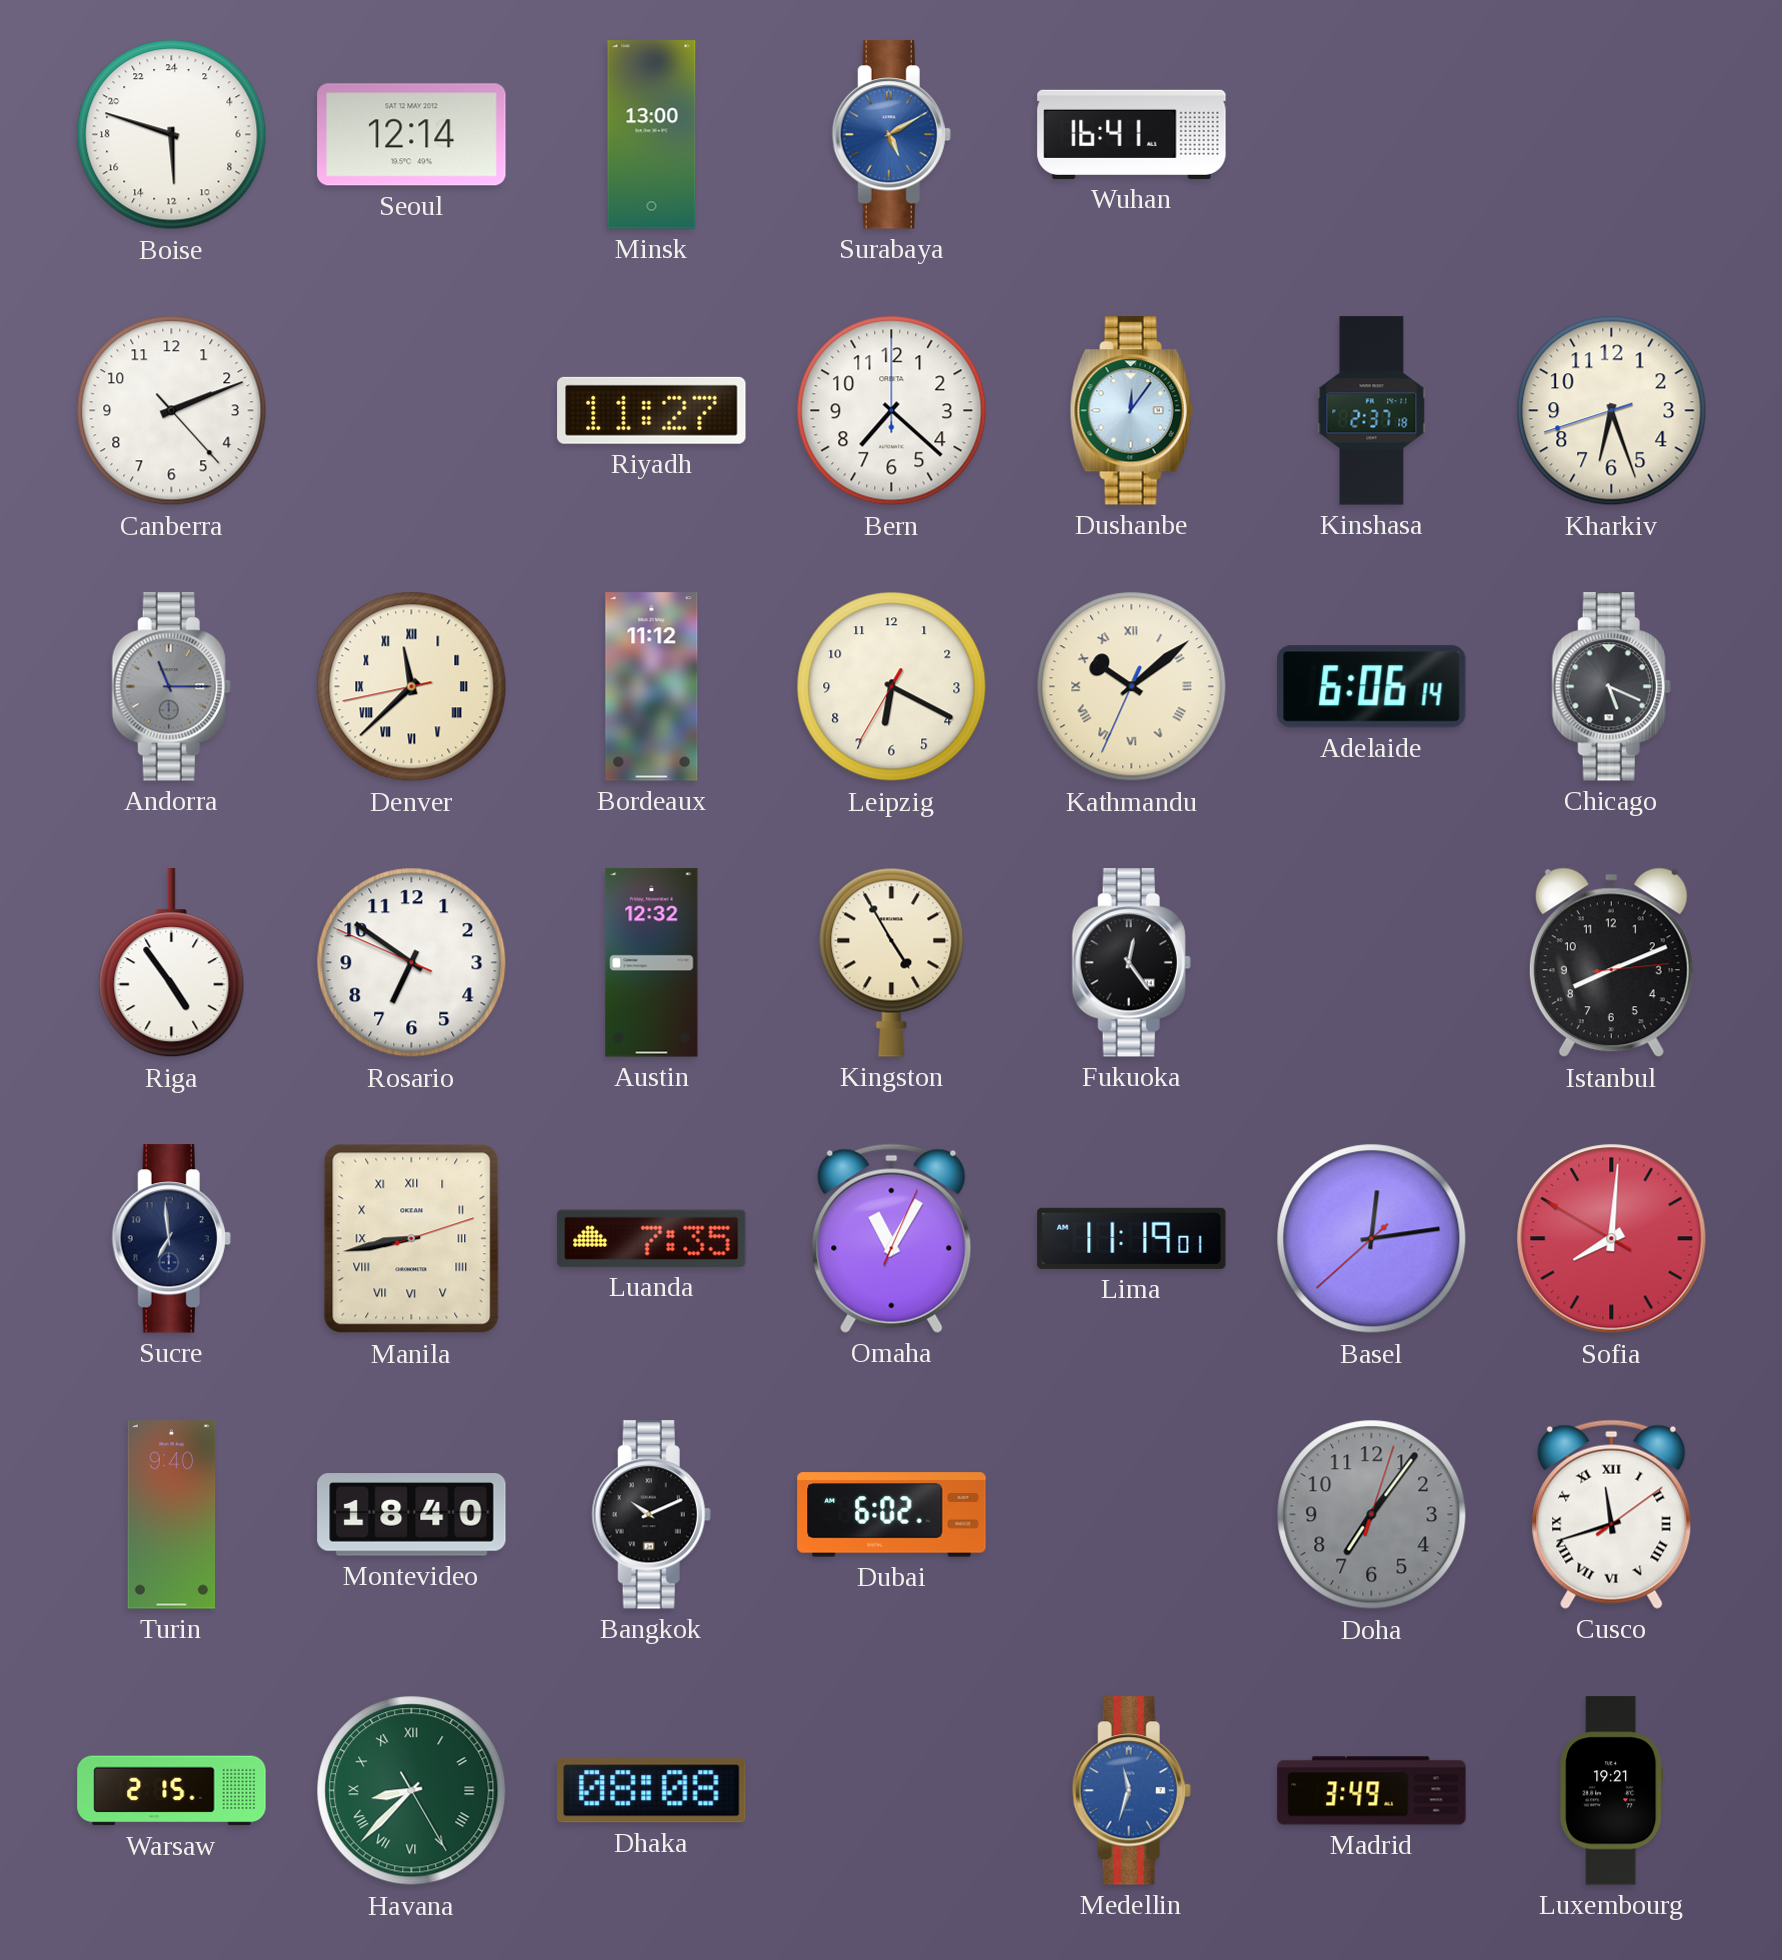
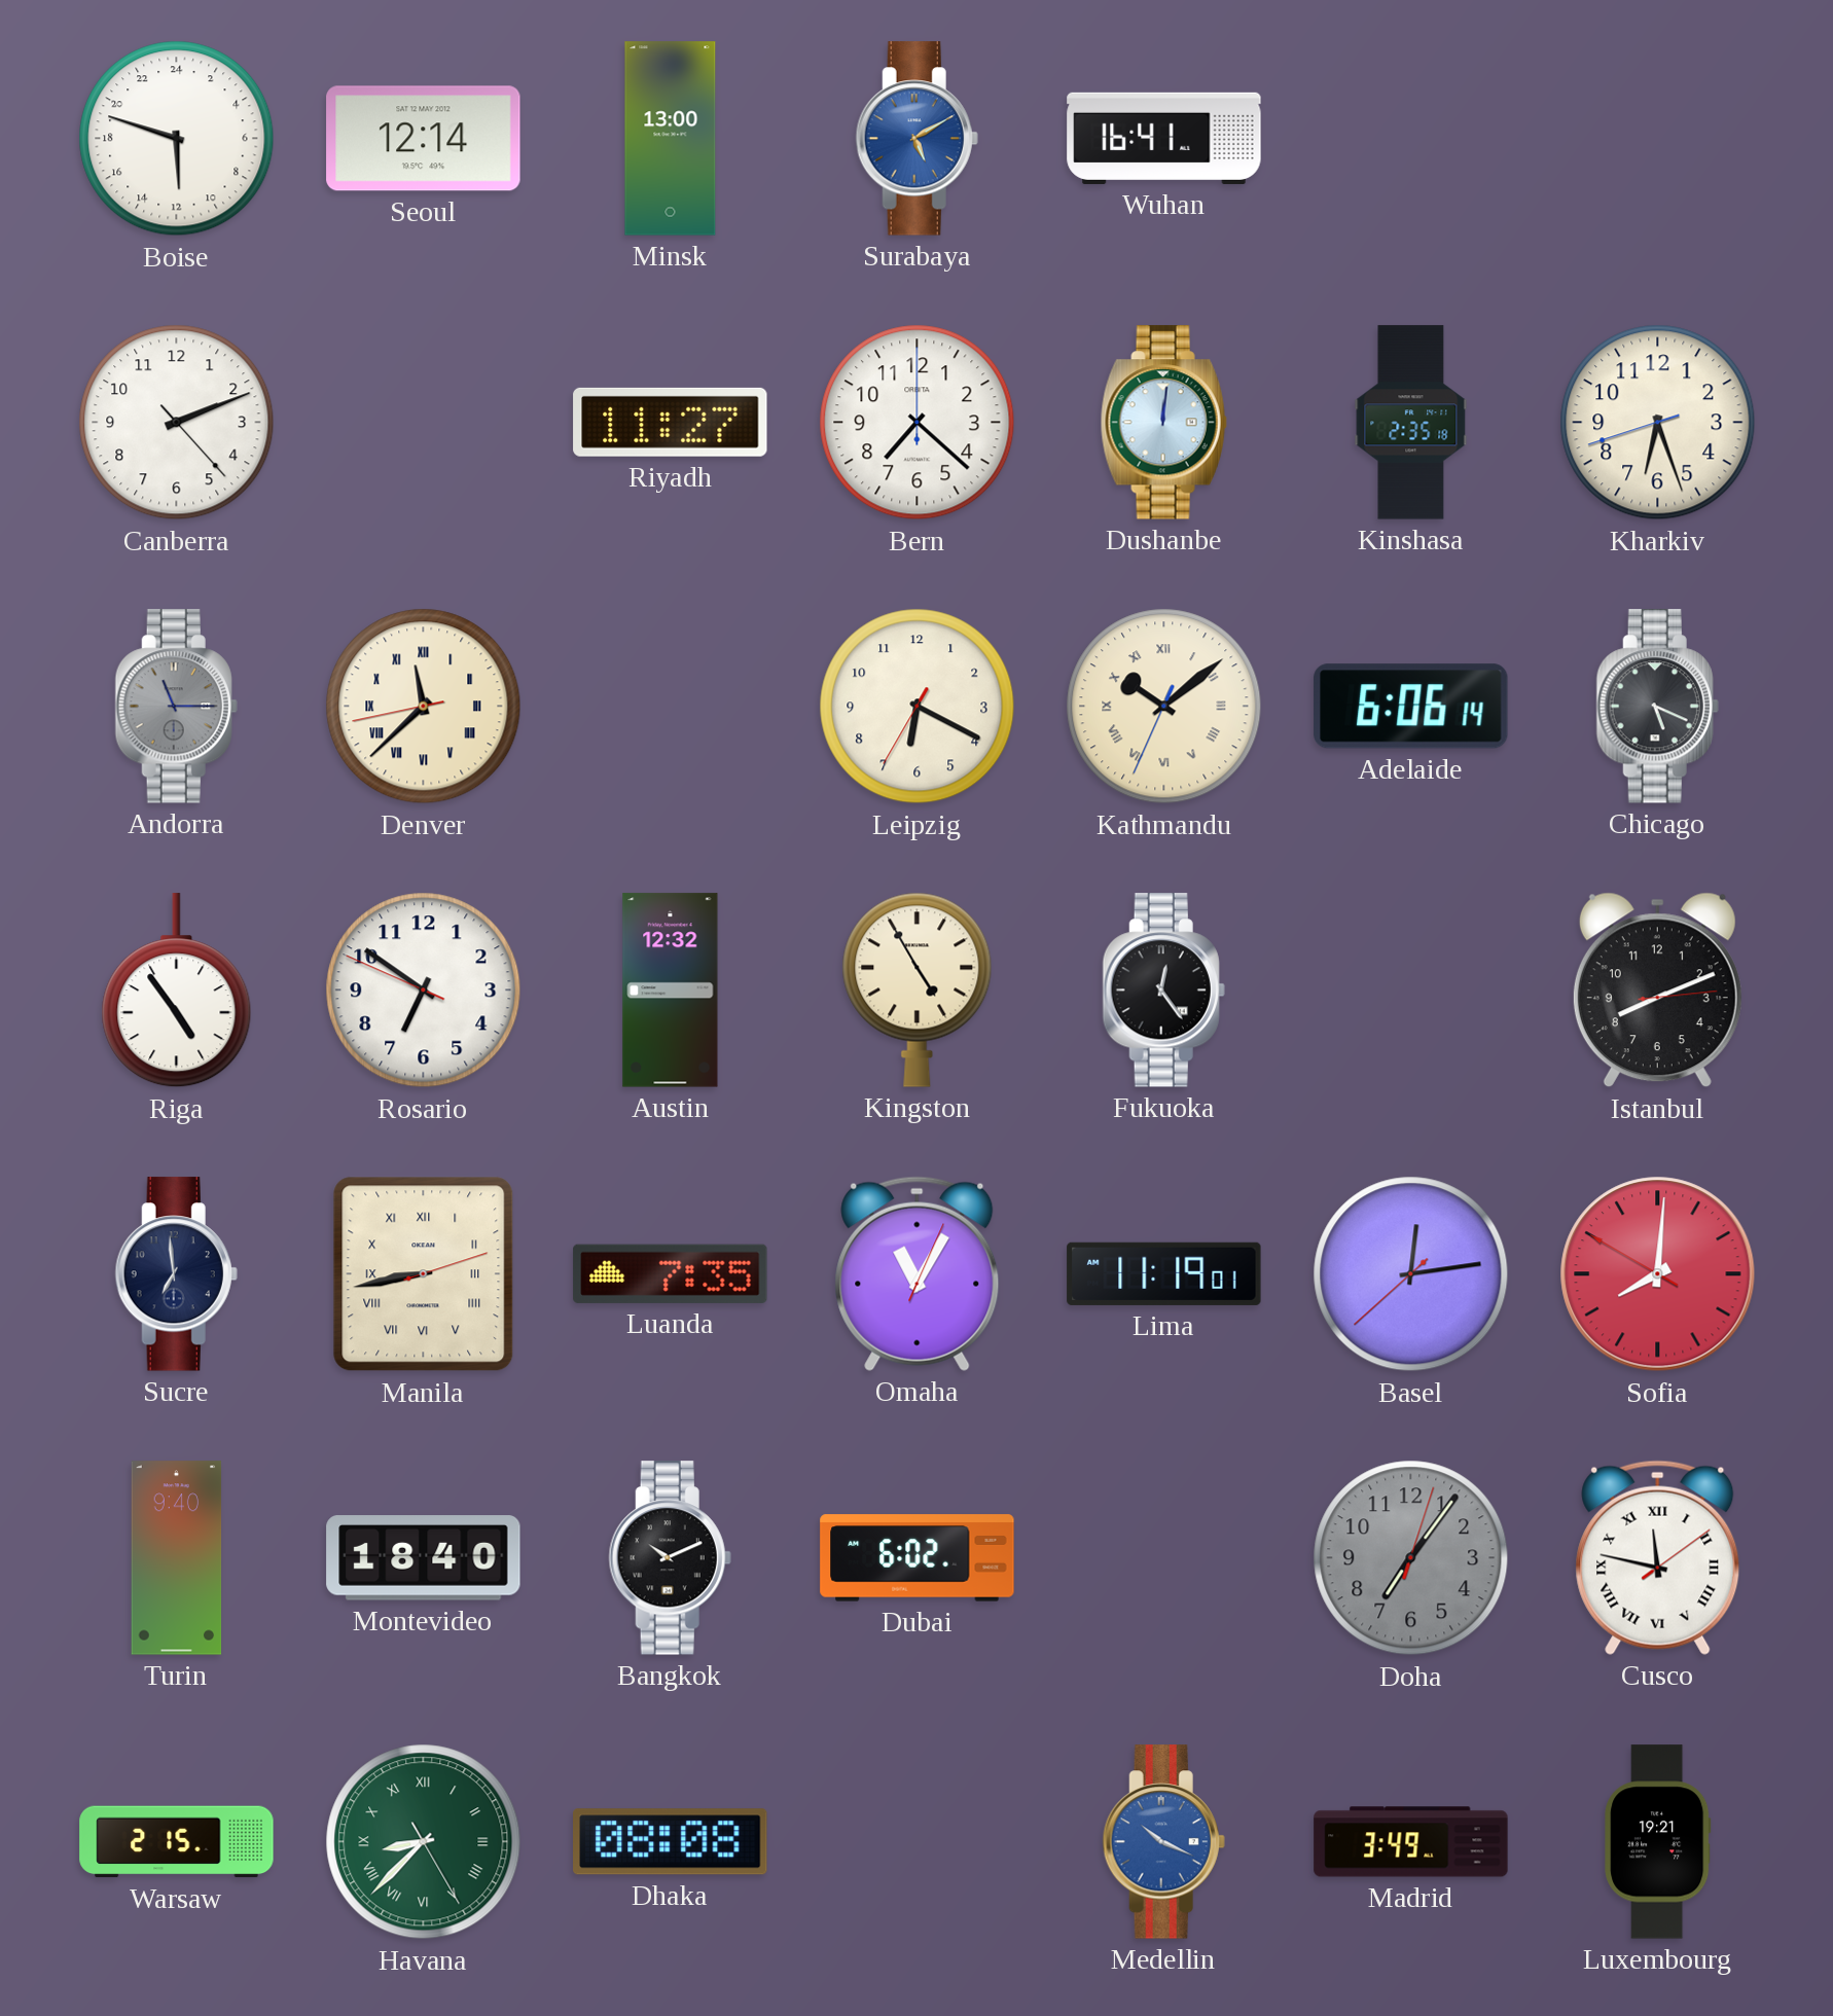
Dushanbe: 12:06 -> 12:01
Kinshasa: 2:37 -> 2:35
Bordeaux: 11:12 -> none
Cusco: 11:42 -> 11:47
Medellin: 11:33 -> 10:19
